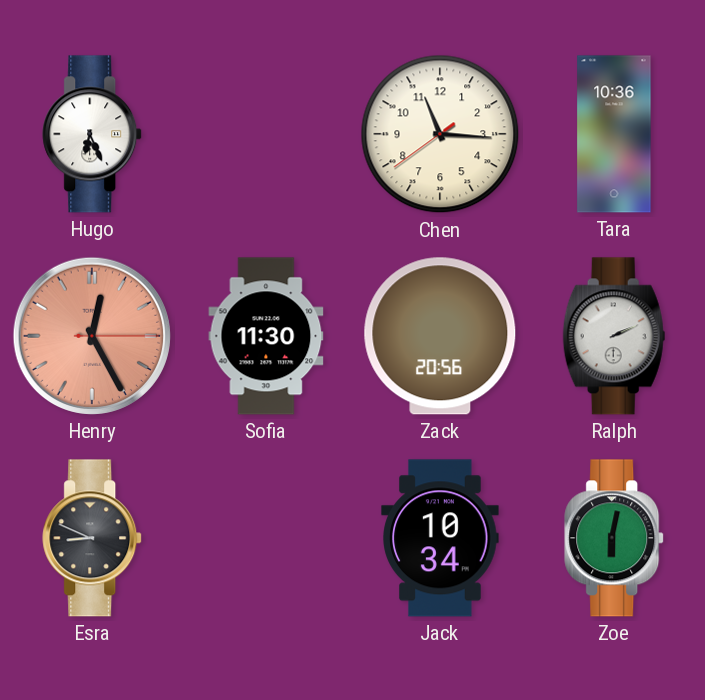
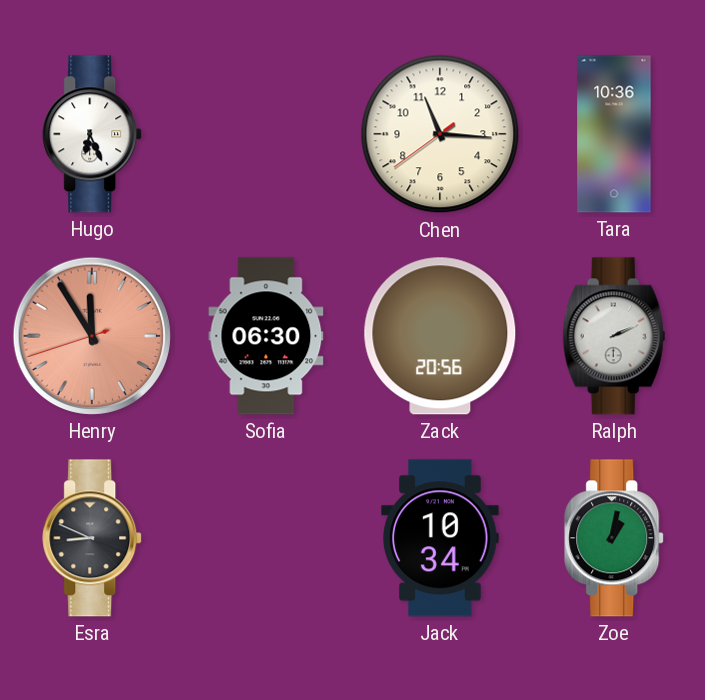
Henry: 12:25 -> 11:54
Sofia: 11:30 -> 06:30
Zoe: 6:02 -> 1:02
